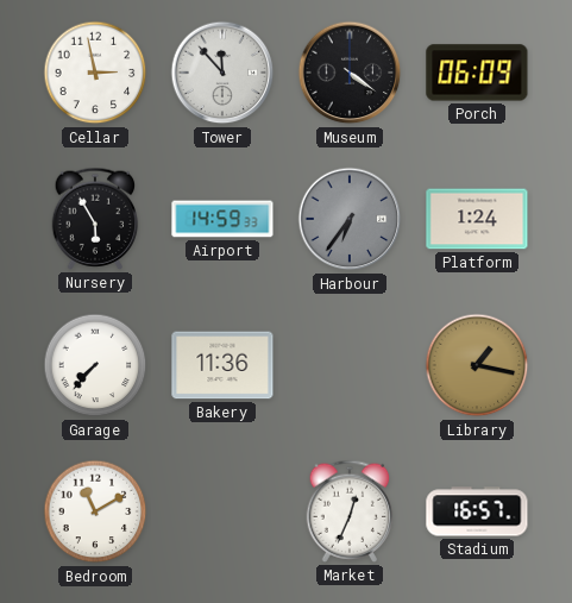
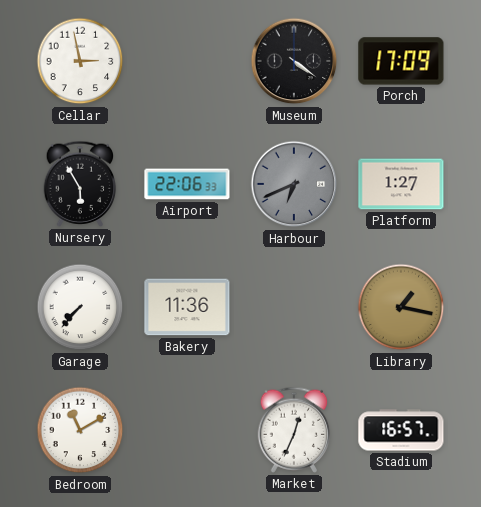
Tower: 11:53 -> none
Porch: 06:09 -> 17:09
Airport: 14:59 -> 22:06
Harbour: 6:36 -> 6:41
Platform: 1:24 -> 1:27
